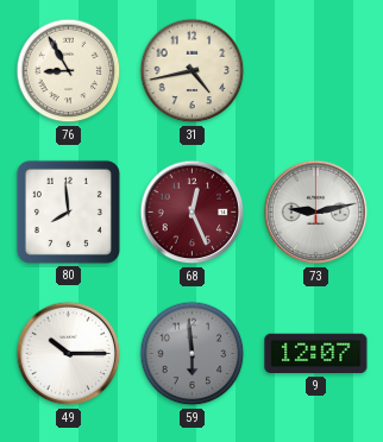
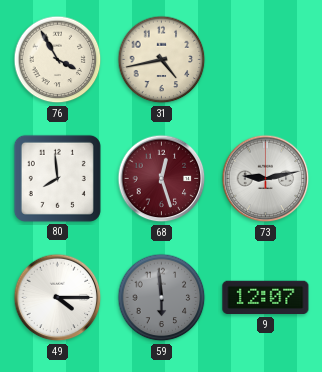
76: 8:55 -> 3:55
68: 12:26 -> 12:27
49: 10:15 -> 4:15
